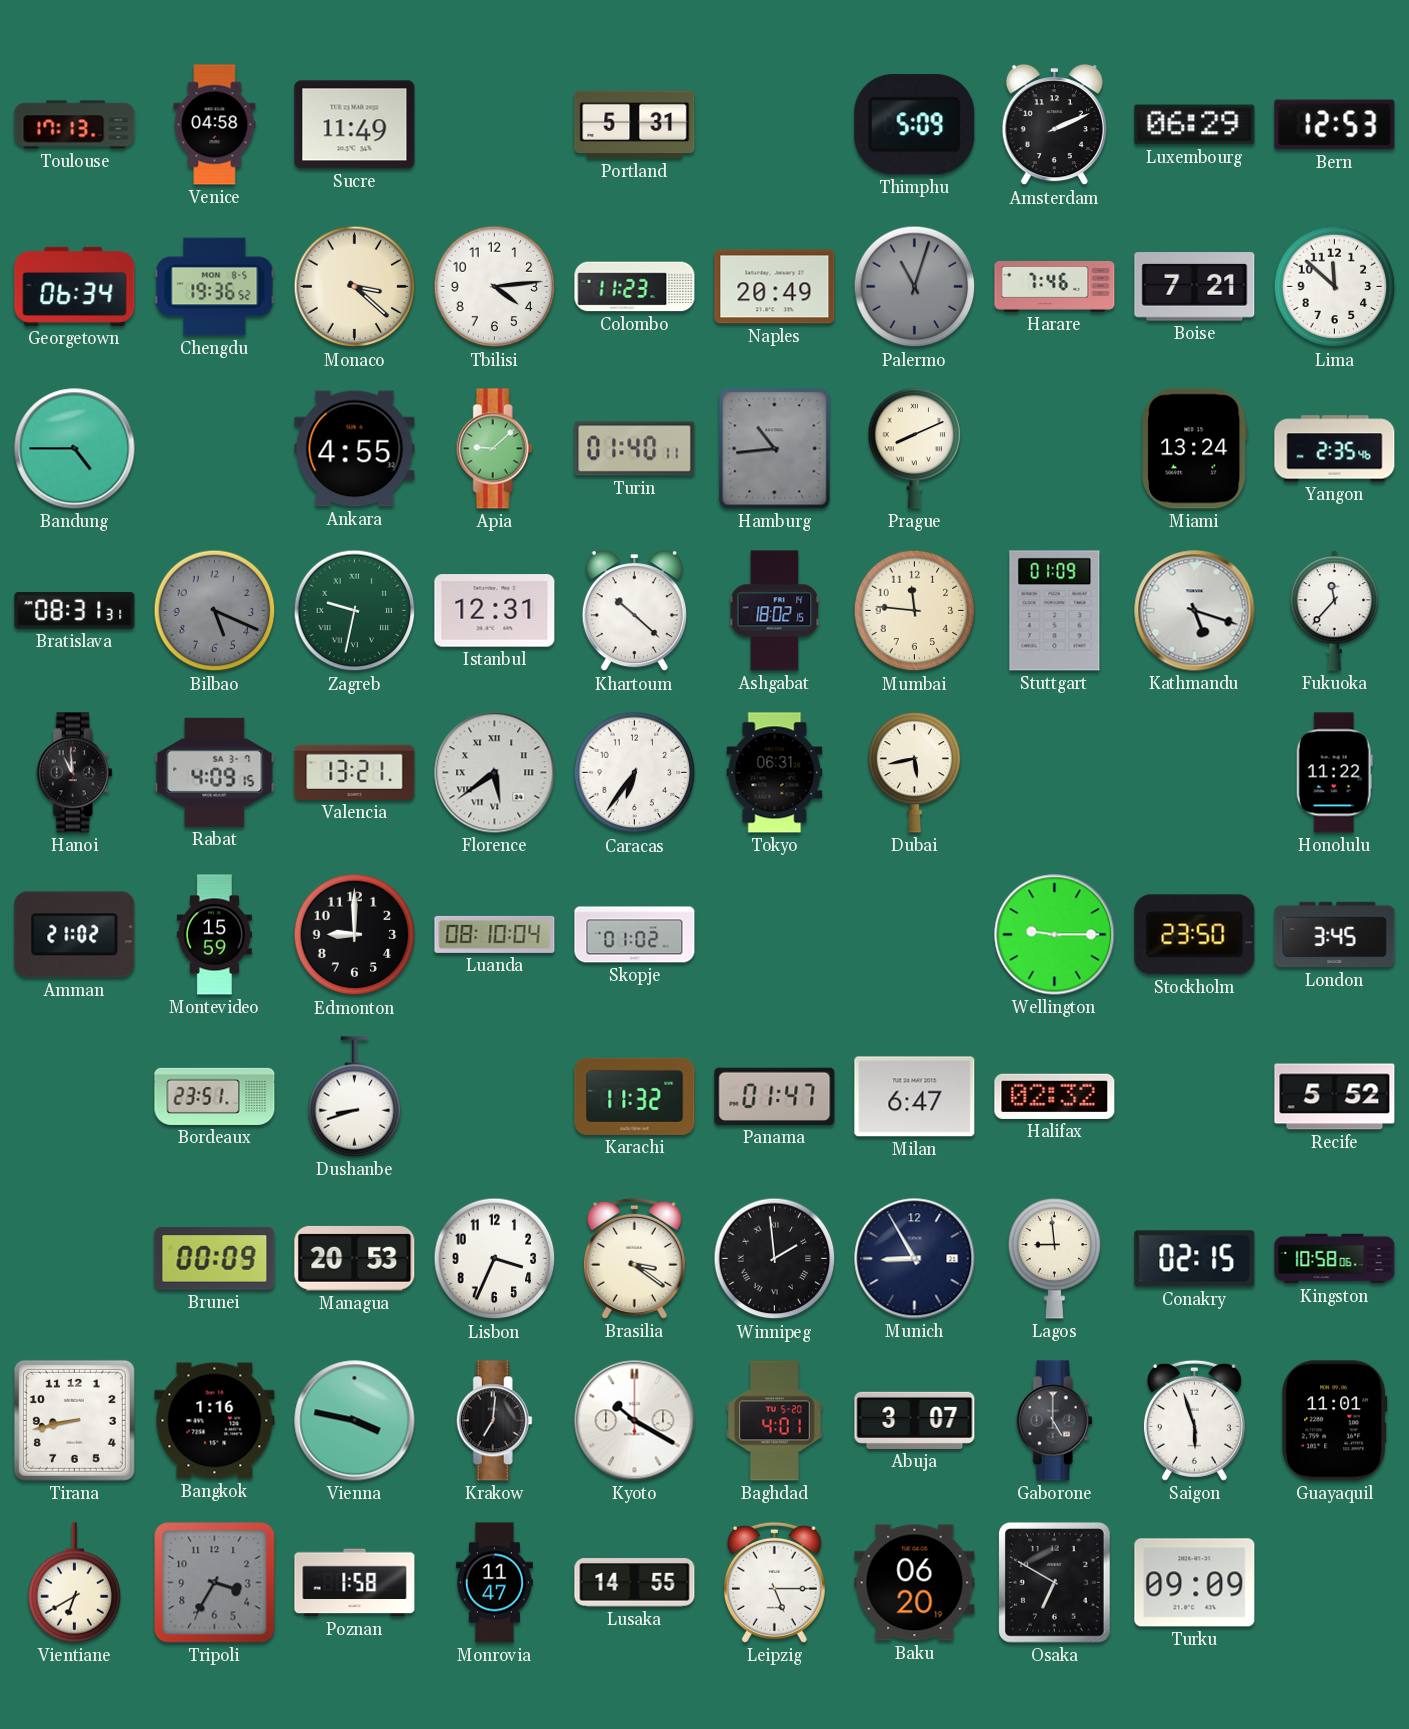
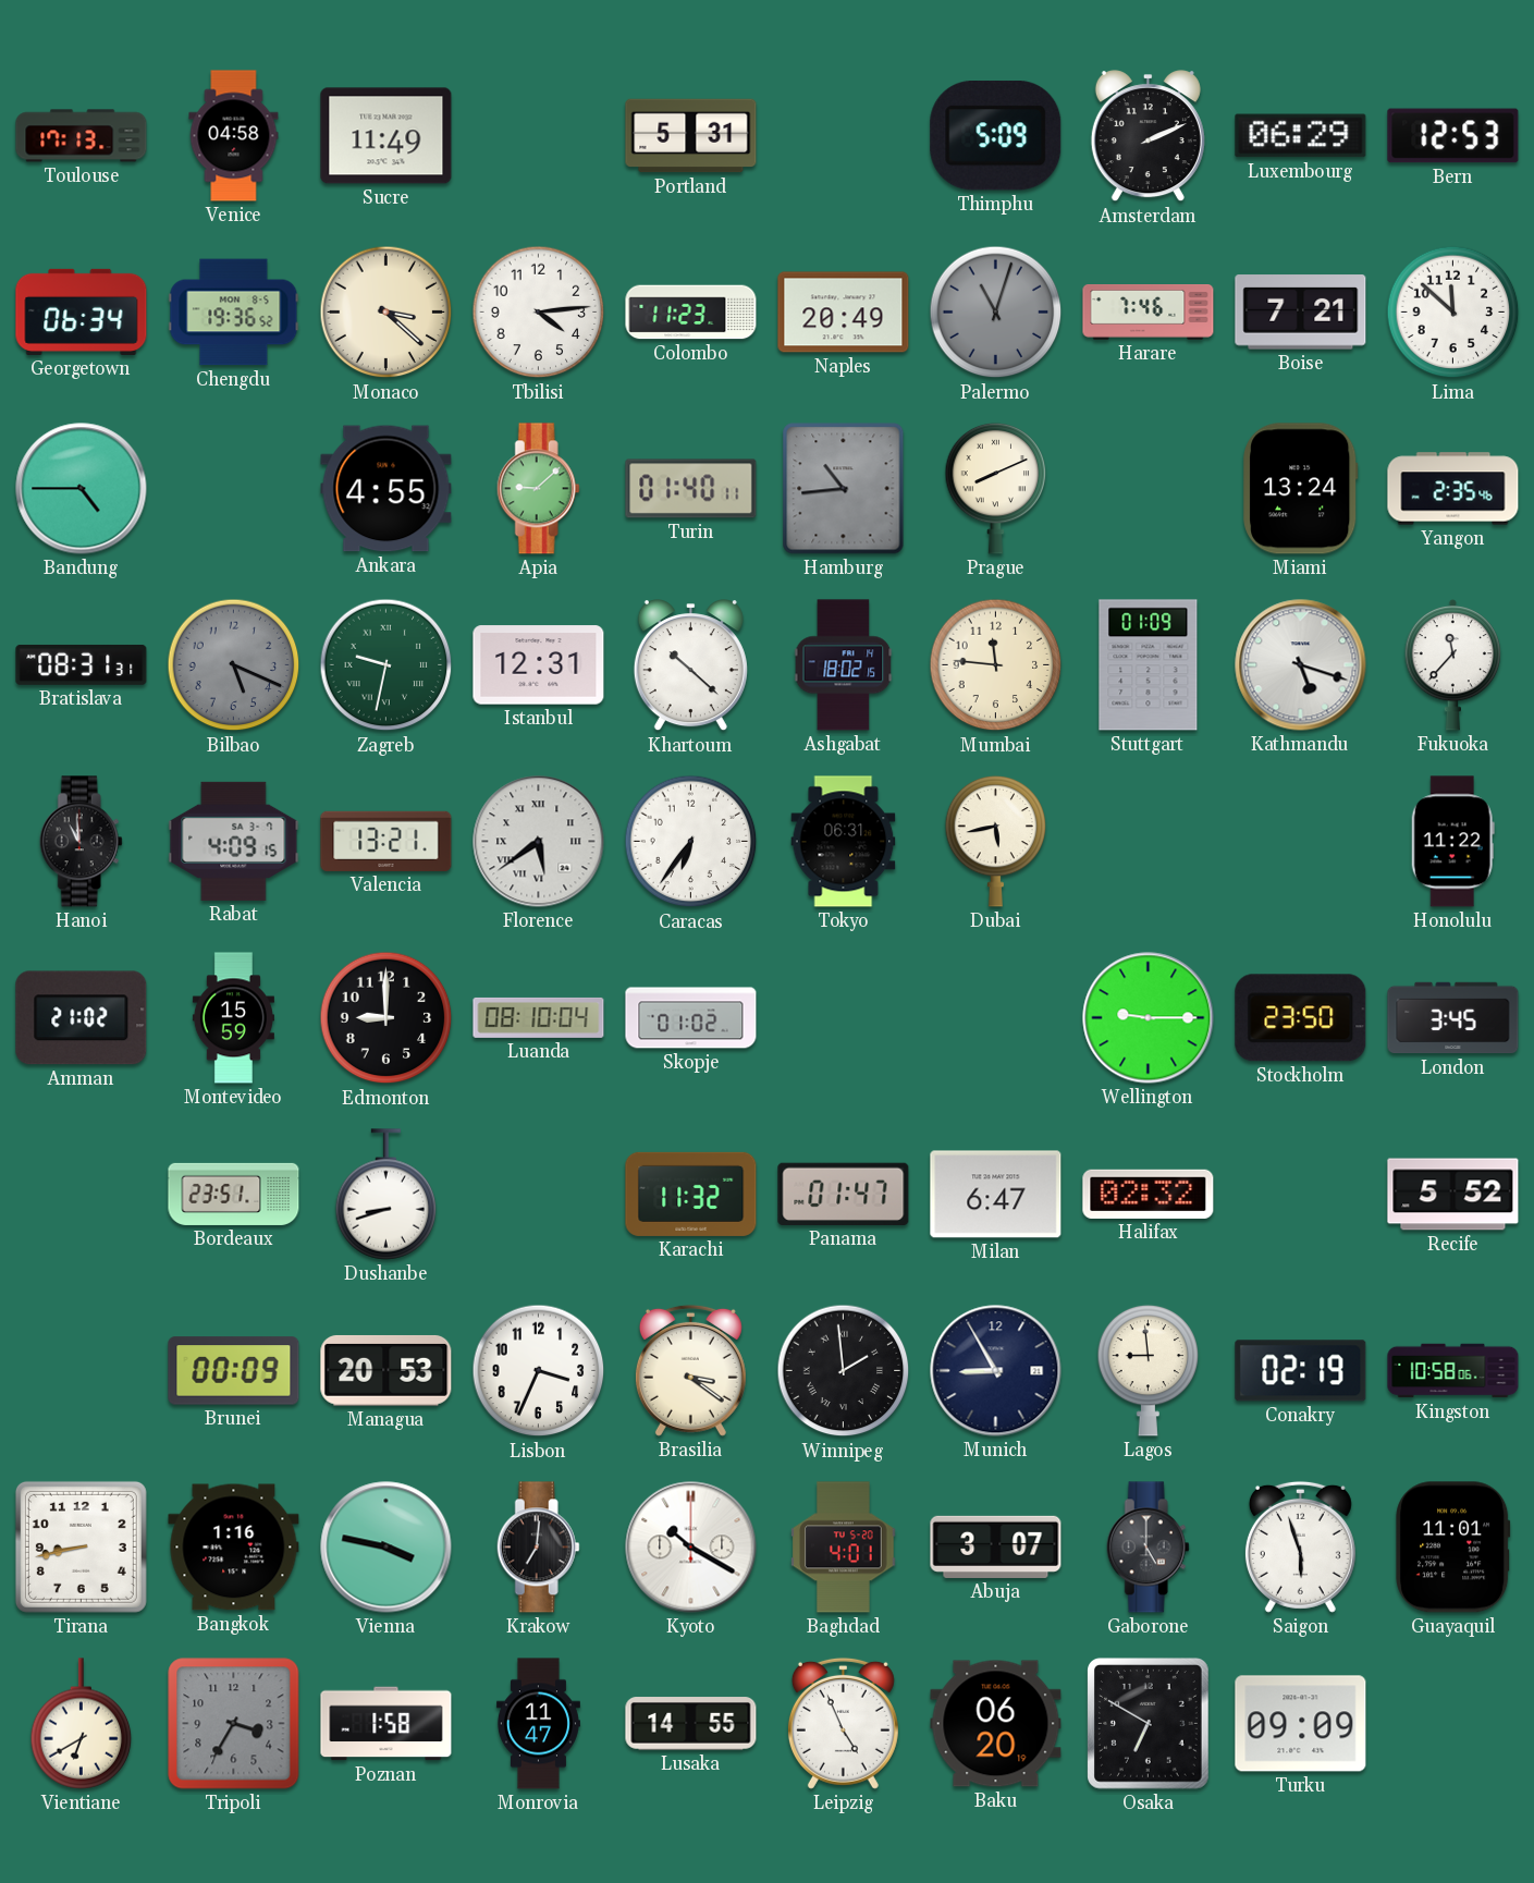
Conakry: 02:15 -> 02:19
Leipzig: 5:15 -> 4:56
